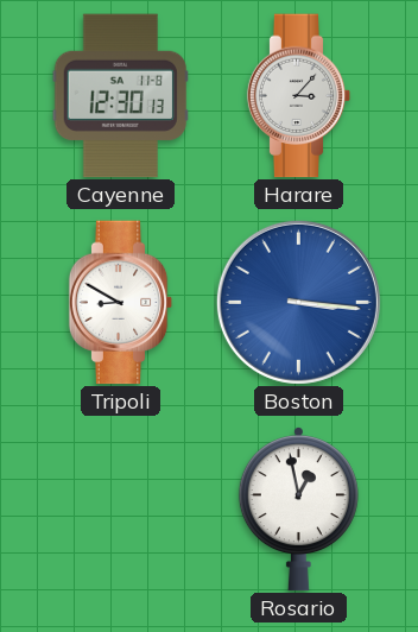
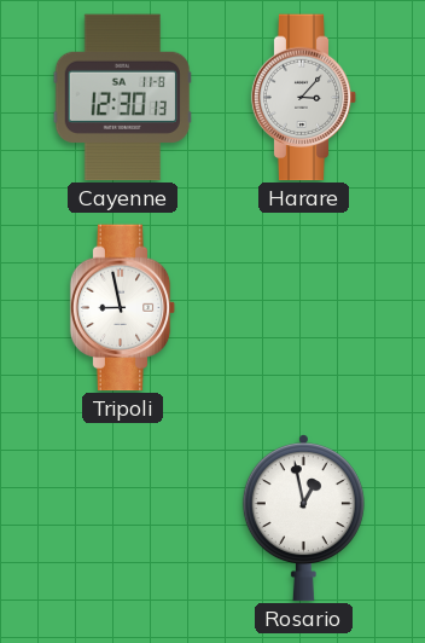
Tripoli: 8:50 -> 8:58
Boston: 3:16 -> none
